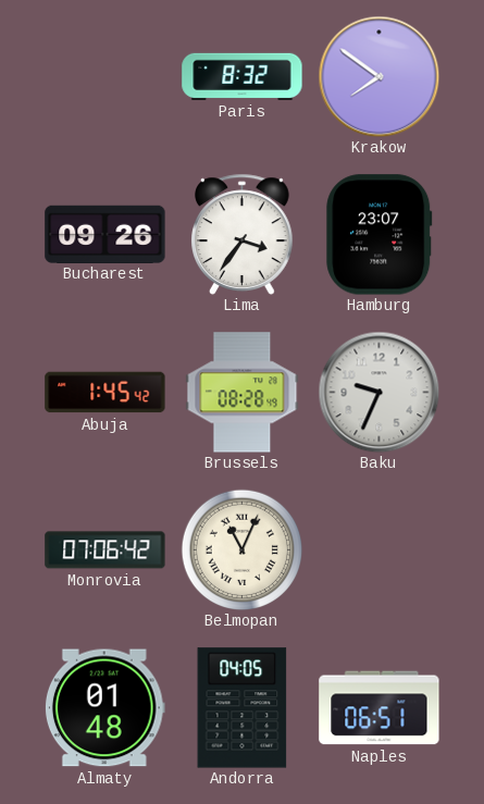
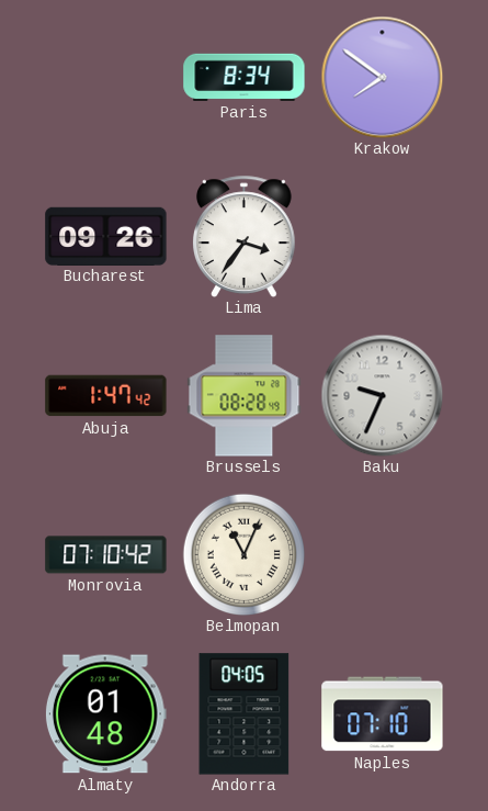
Paris: 8:32 -> 8:34
Hamburg: 23:07 -> none
Abuja: 1:45 -> 1:47
Monrovia: 07:06 -> 07:10
Naples: 06:51 -> 07:10
